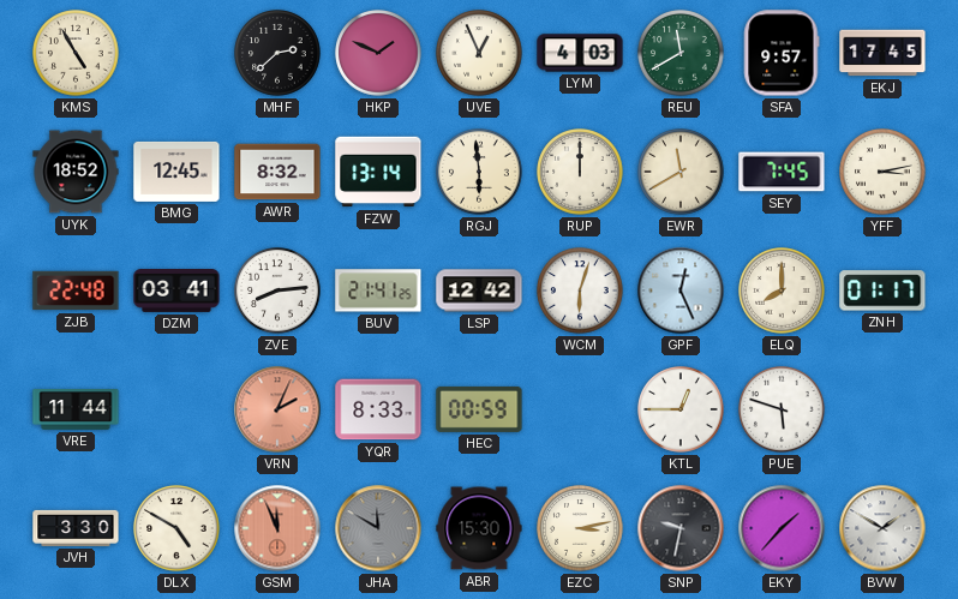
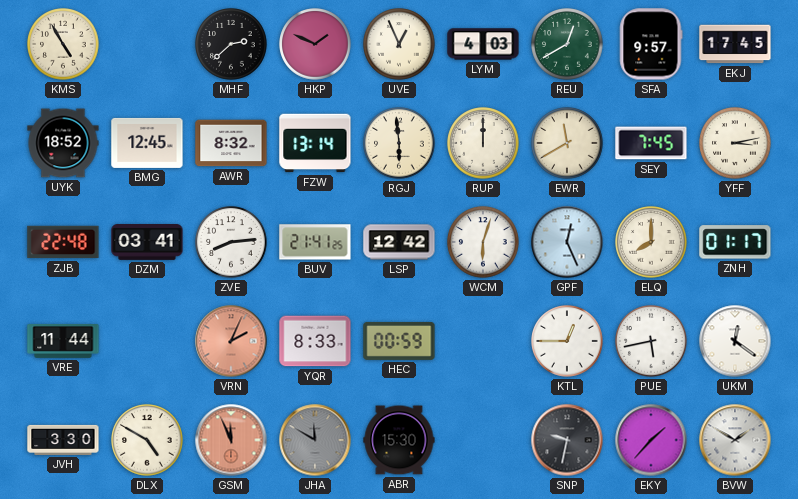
REU: 11:40 -> 12:40
PUE: 5:48 -> 5:43
UKM: none -> 12:21
EZC: 3:13 -> none
